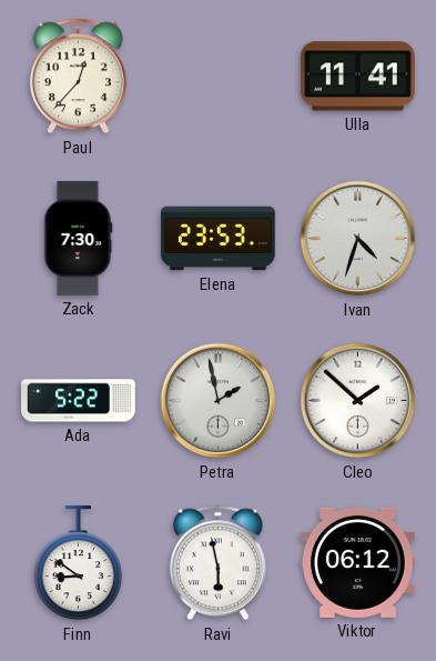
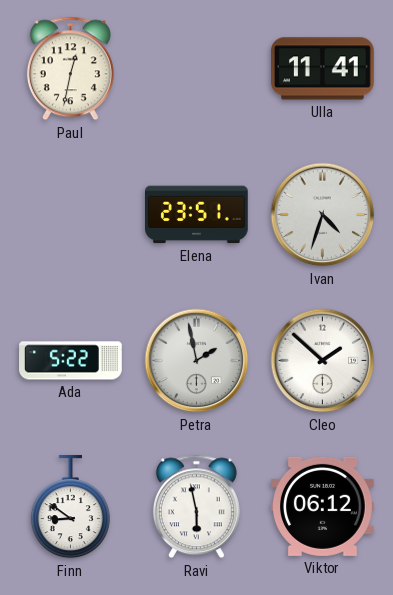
Paul: 12:37 -> 12:32
Zack: 7:30 -> none
Elena: 23:53 -> 23:51
